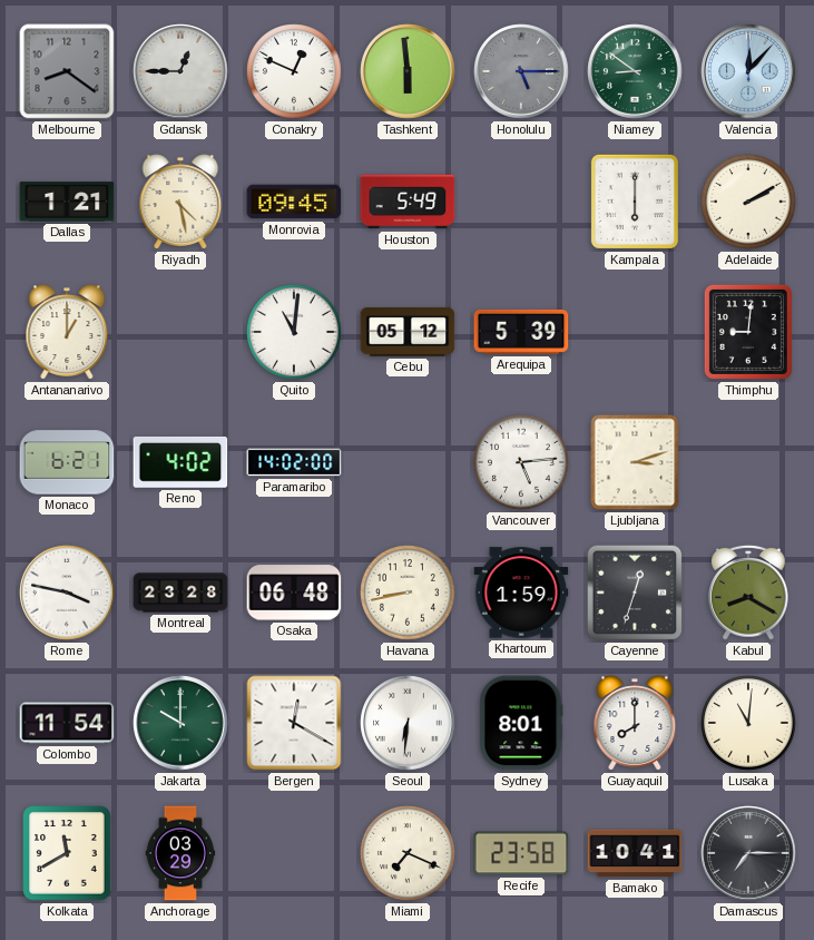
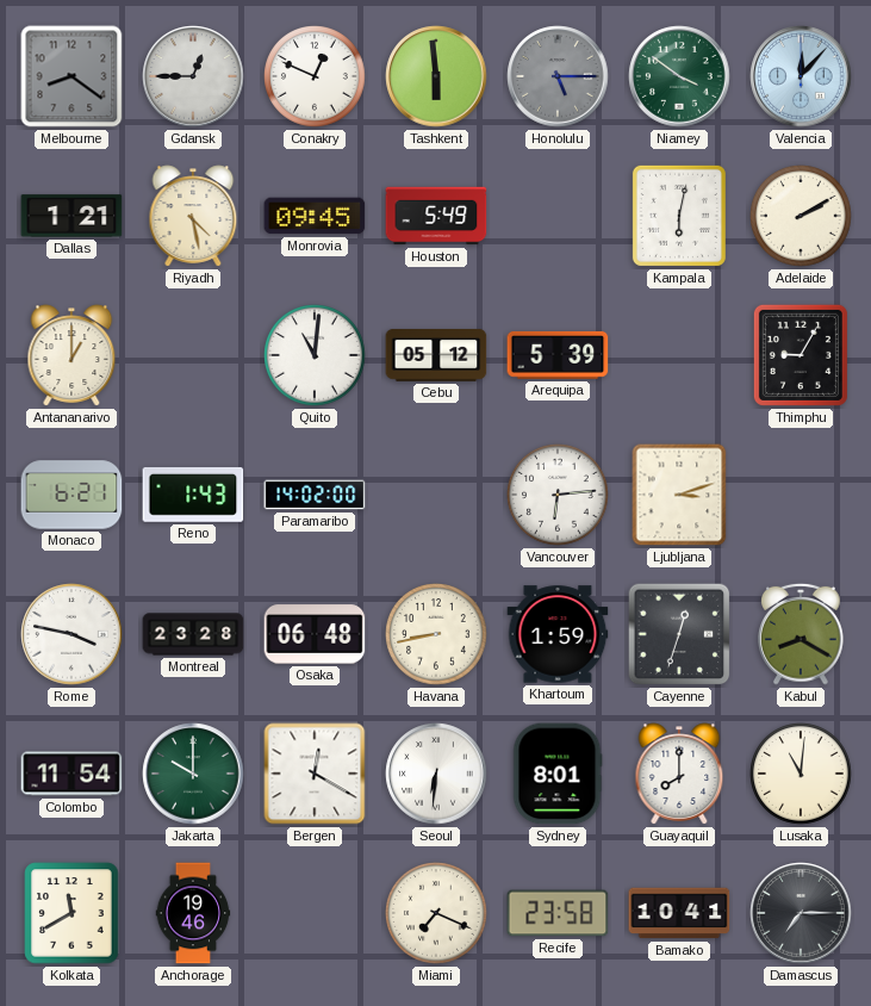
Niamey: 8:51 -> 3:51
Kampala: 6:00 -> 6:02
Thimphu: 9:01 -> 9:05
Reno: 4:02 -> 1:43
Vancouver: 5:14 -> 6:14
Anchorage: 03:29 -> 19:46
